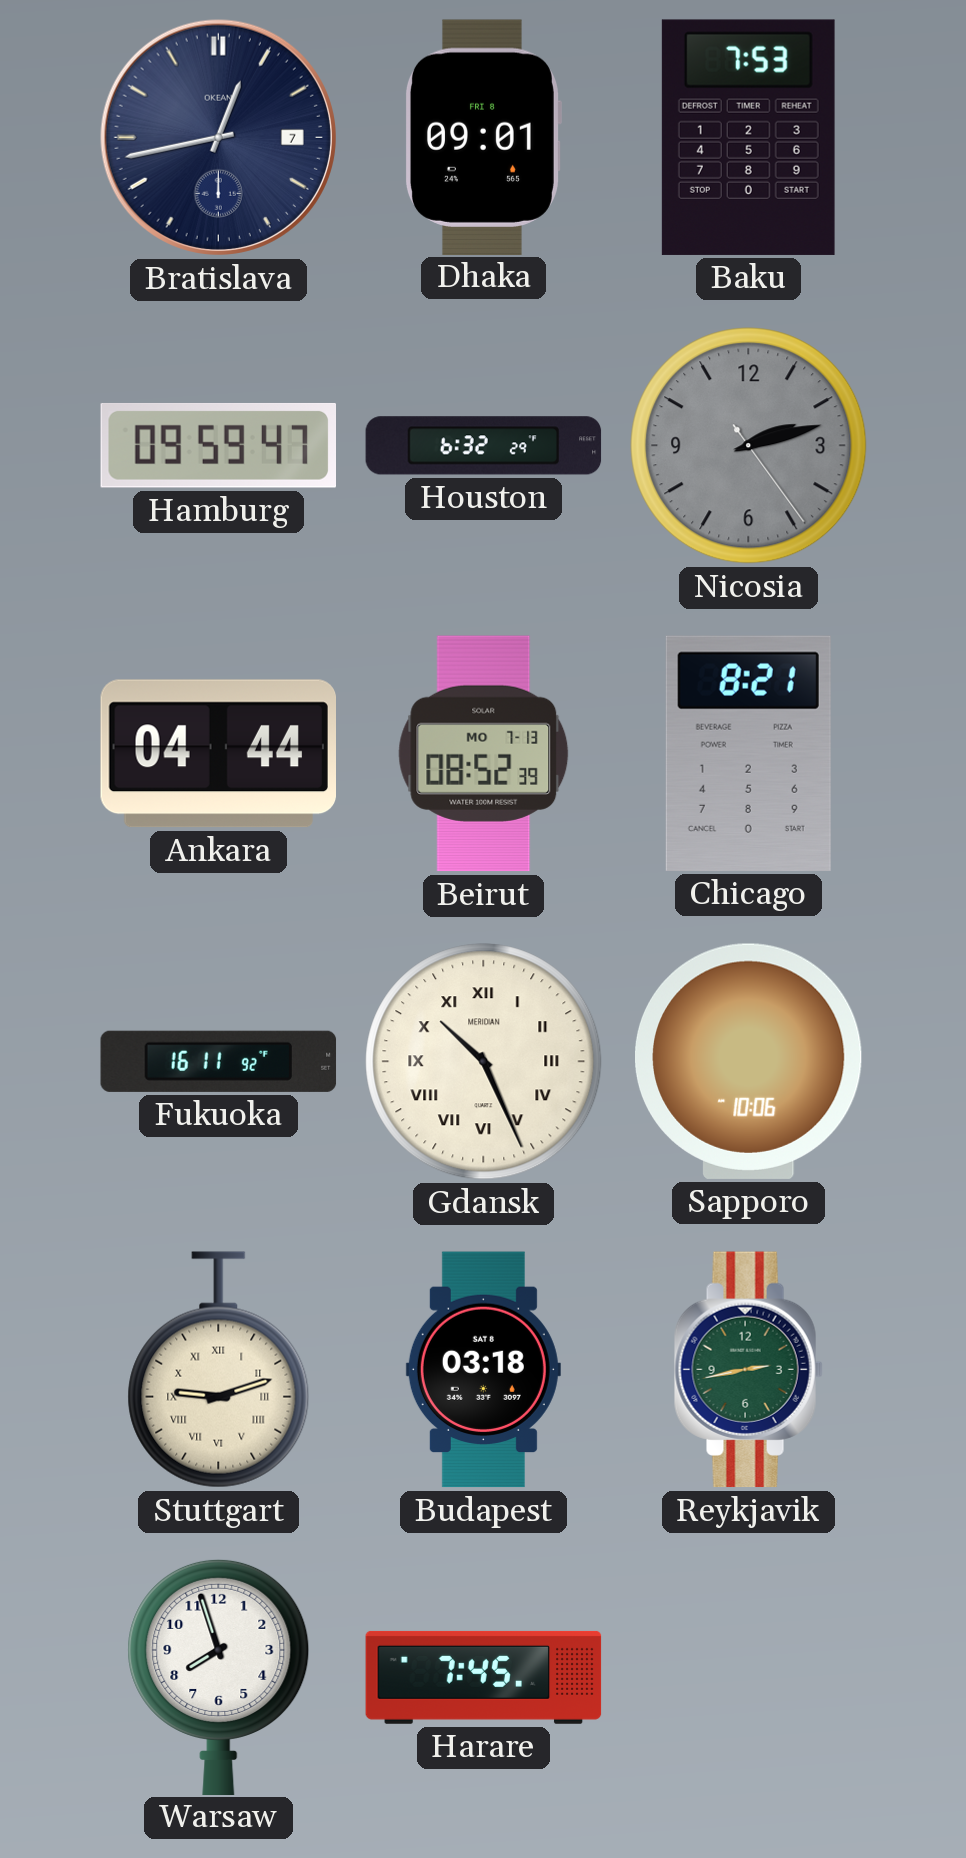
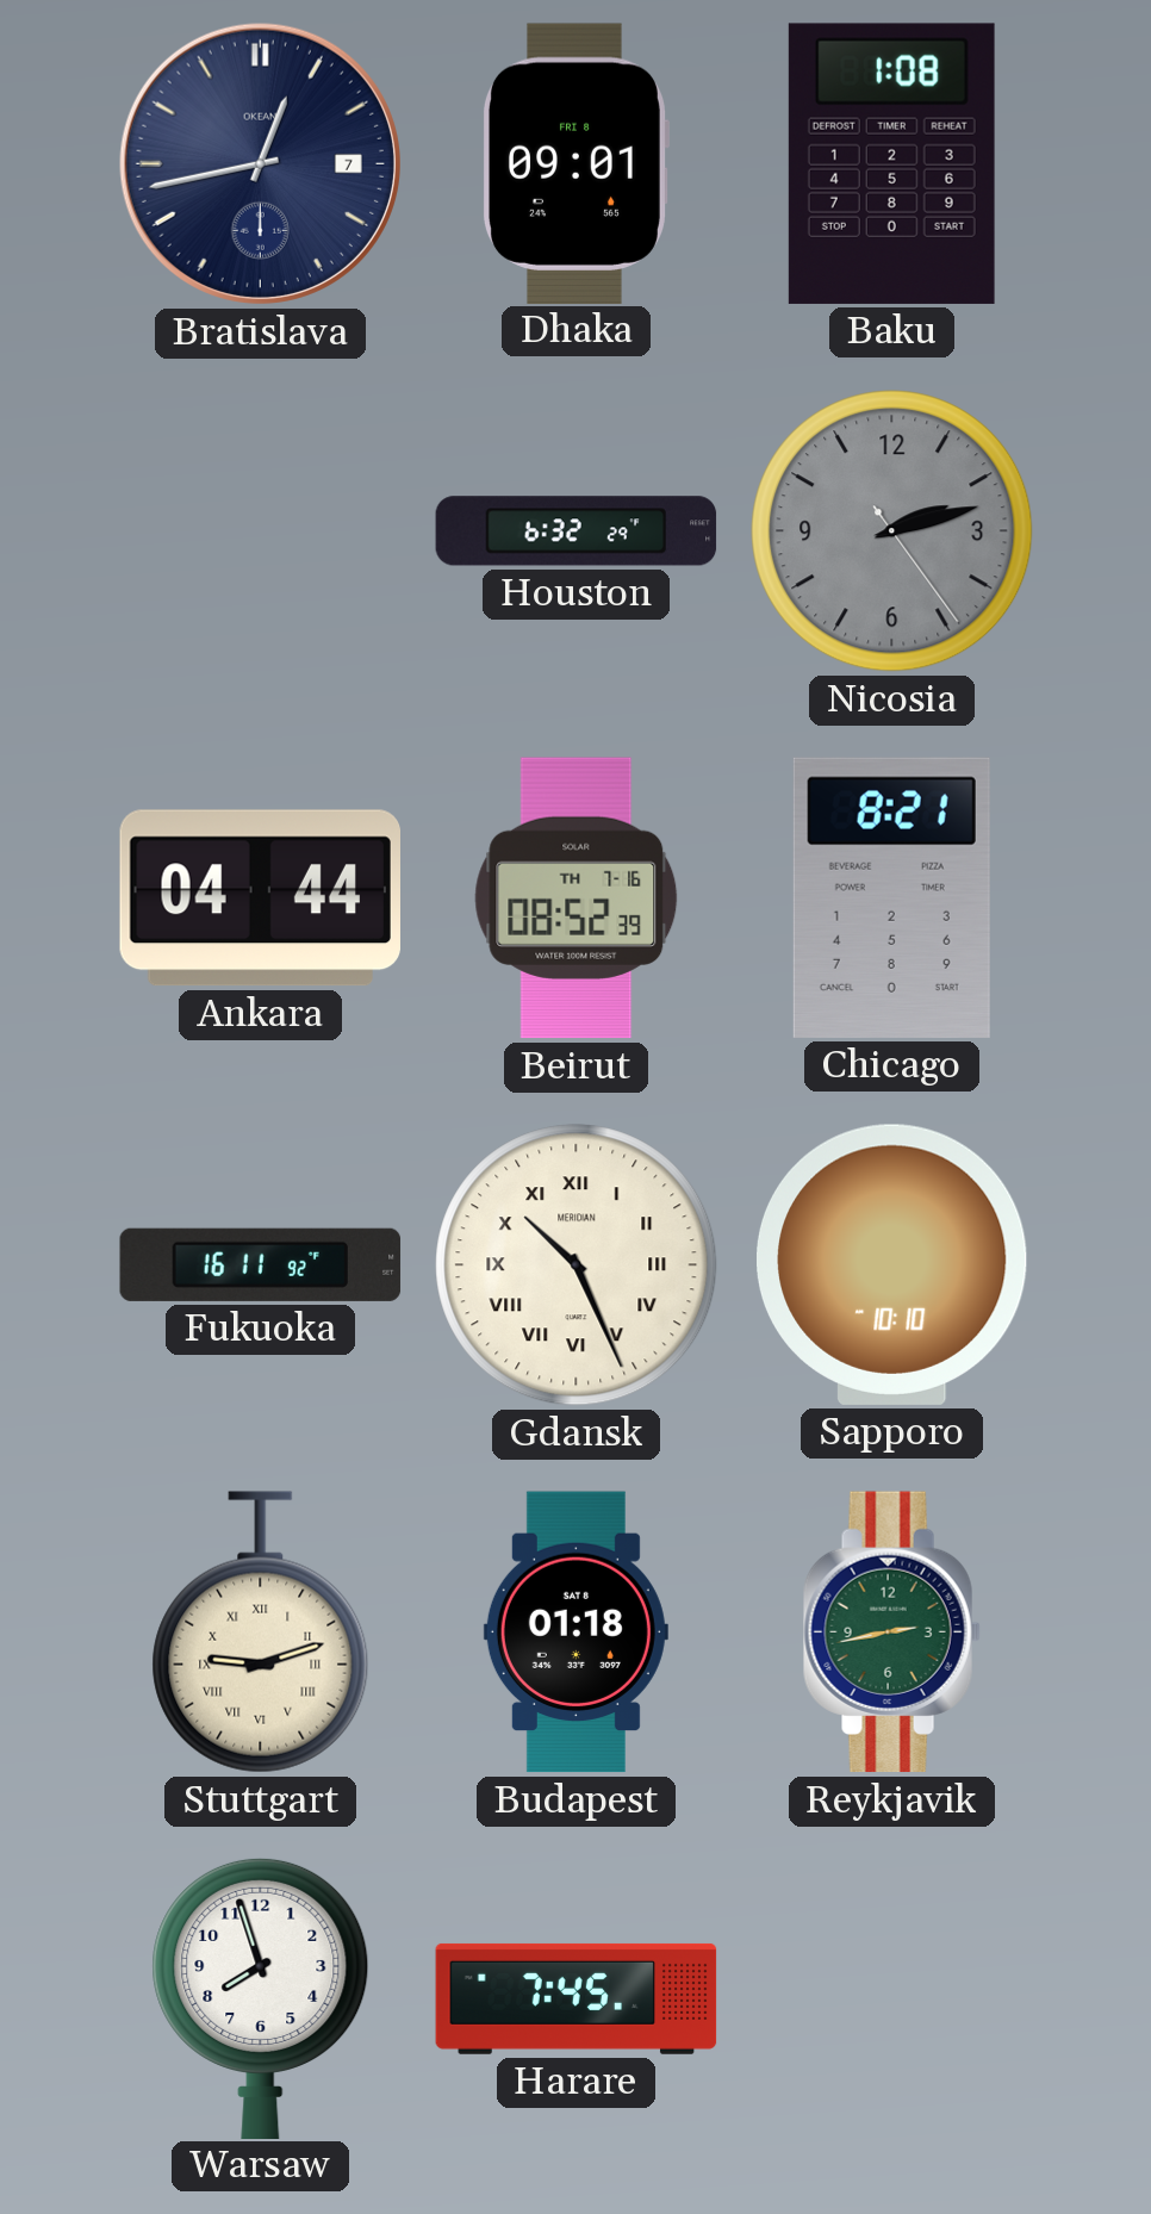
Baku: 7:53 -> 1:08
Hamburg: 09:59 -> none
Beirut date: MO 7-13 -> TH 7-16
Sapporo: 10:06 -> 10:10
Budapest: 03:18 -> 01:18
